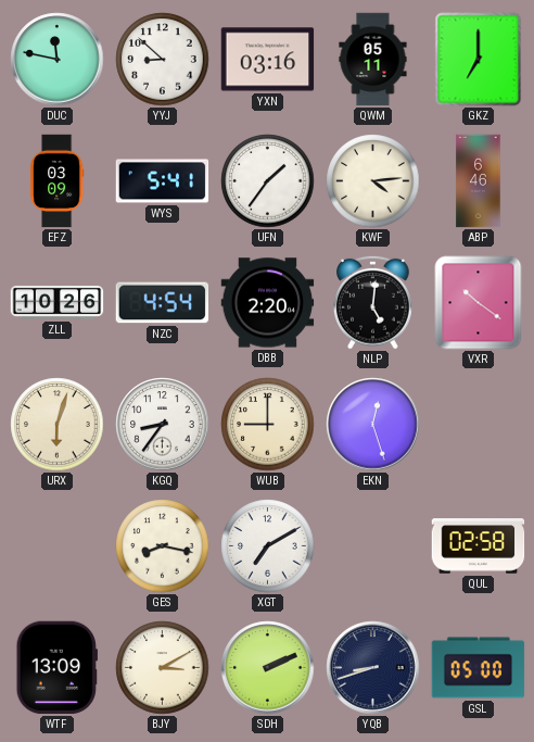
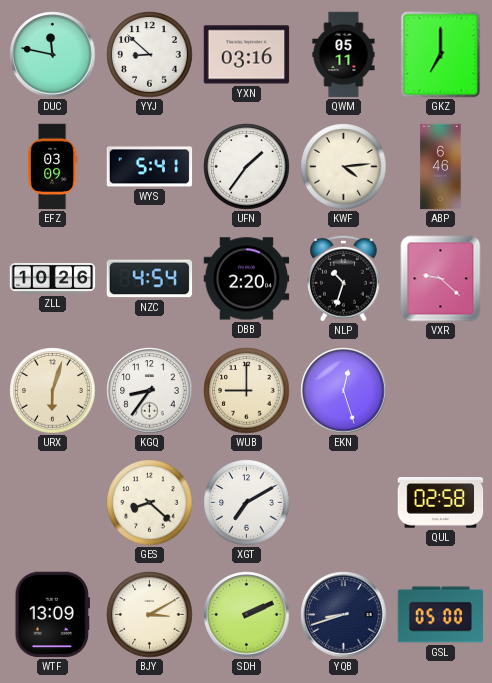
NLP: 5:01 -> 10:33
VXR: 10:21 -> 9:22
GES: 8:17 -> 8:22
